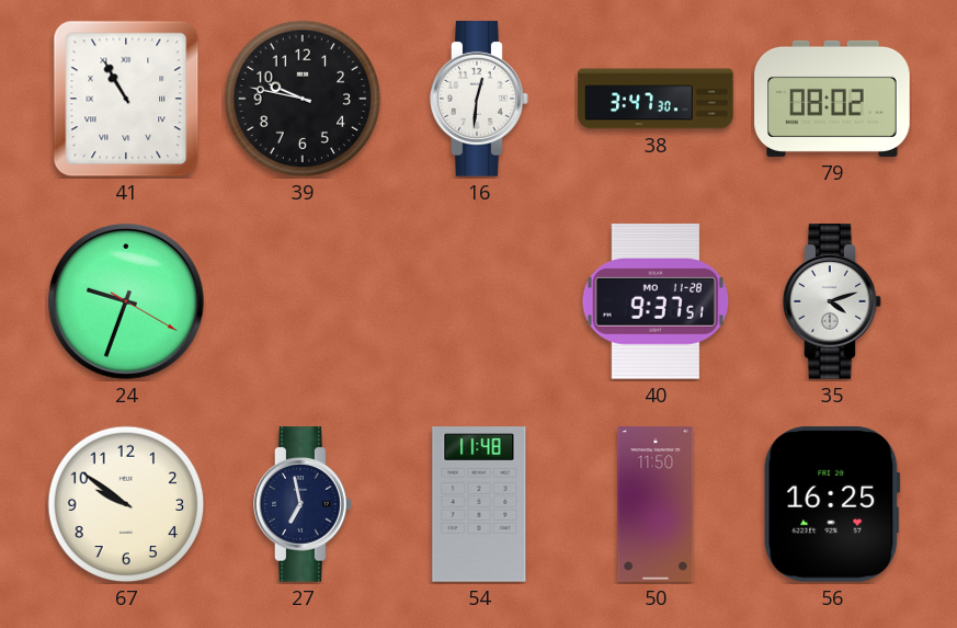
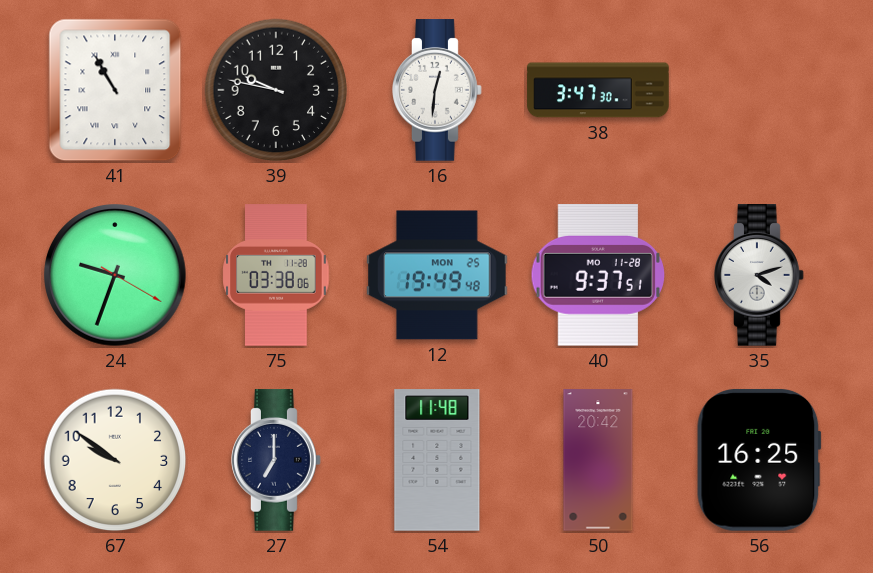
79: 08:02 -> none
75: none -> 03:38
12: none -> 19:49
27: 6:58 -> 7:00
50: 11:50 -> 20:42
